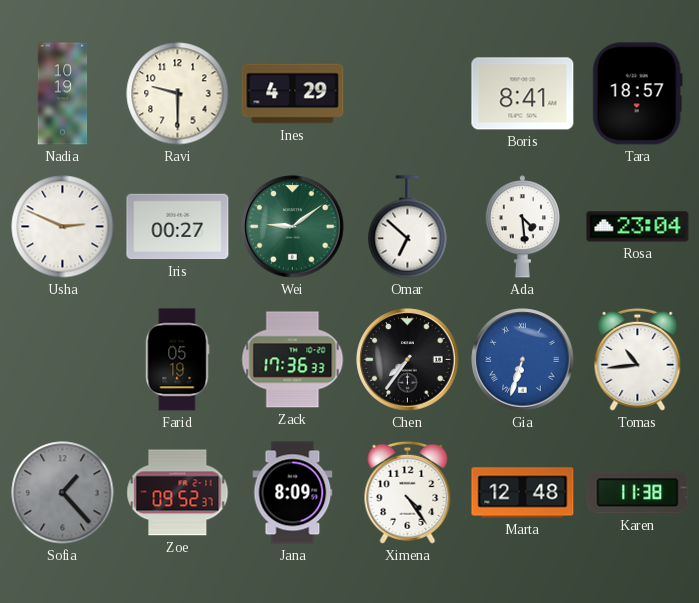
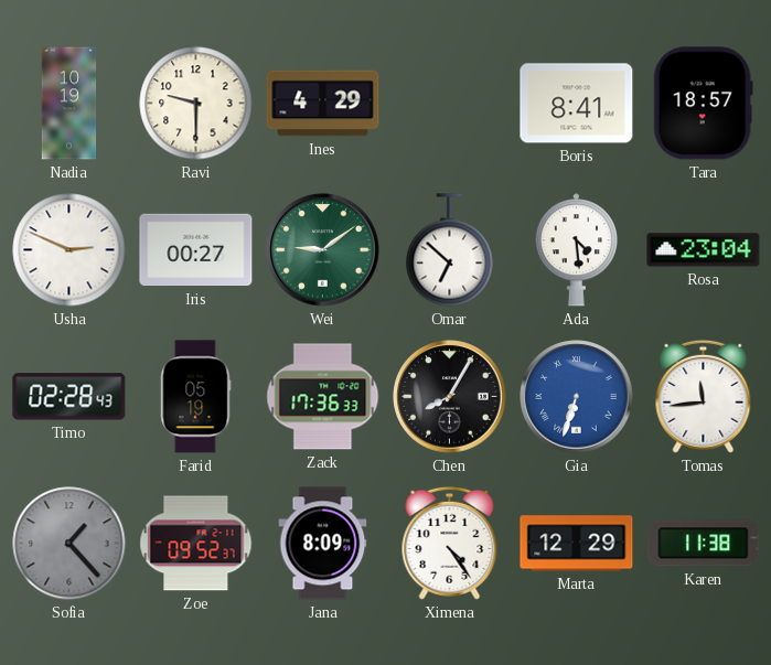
Timo: none -> 02:28
Chen: 7:36 -> 8:05
Tomas: 10:44 -> 11:44
Marta: 12:48 -> 12:29
